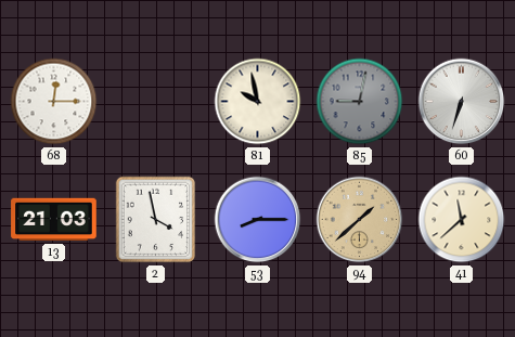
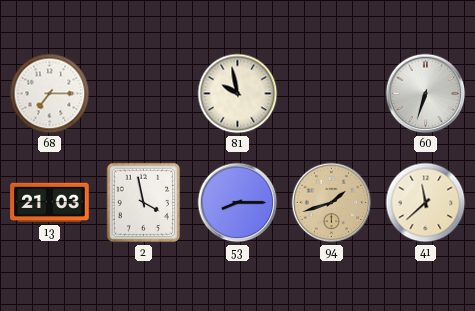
68: 12:15 -> 7:15
85: 9:02 -> none
94: 1:38 -> 1:42
